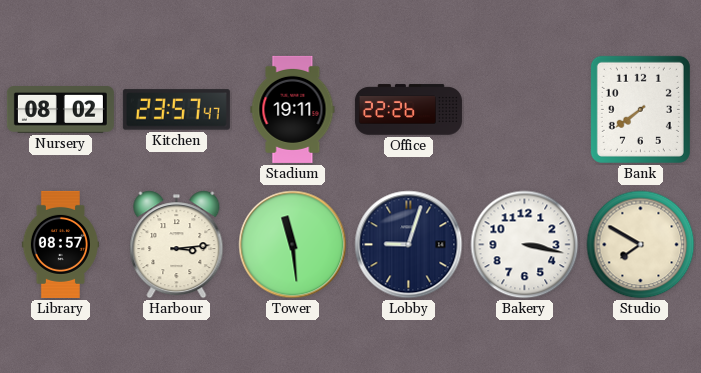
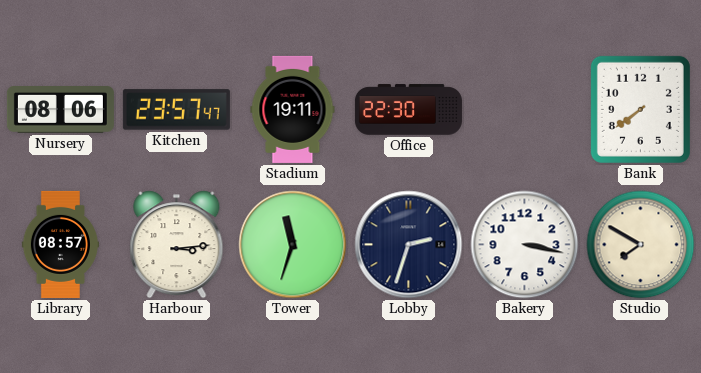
Nursery: 08:02 -> 08:06
Office: 22:26 -> 22:30
Tower: 11:29 -> 11:33
Lobby: 9:03 -> 2:33
